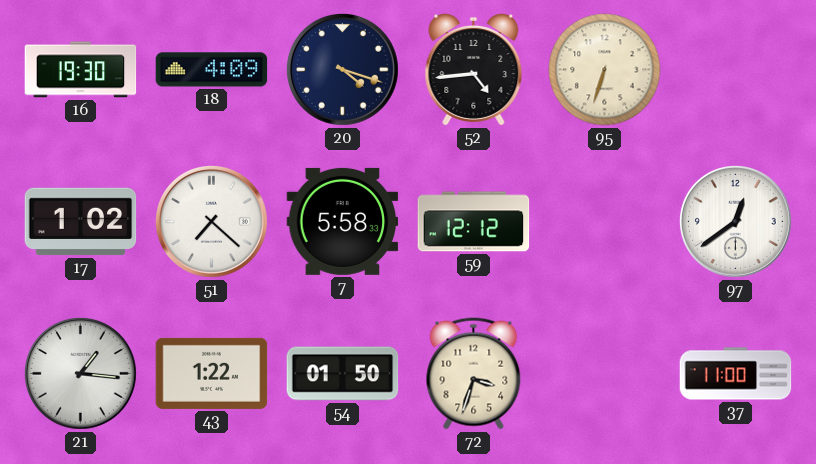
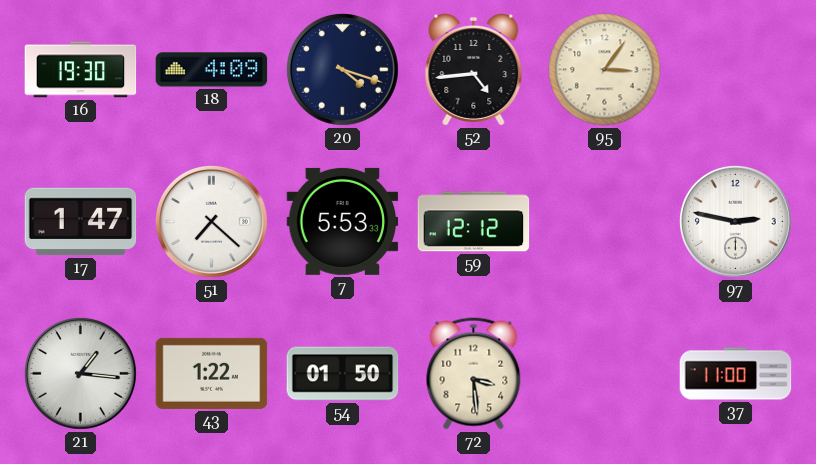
95: 6:33 -> 3:06
17: 1:02 -> 1:47
7: 5:58 -> 5:53
97: 12:39 -> 2:47
72: 3:33 -> 3:29
